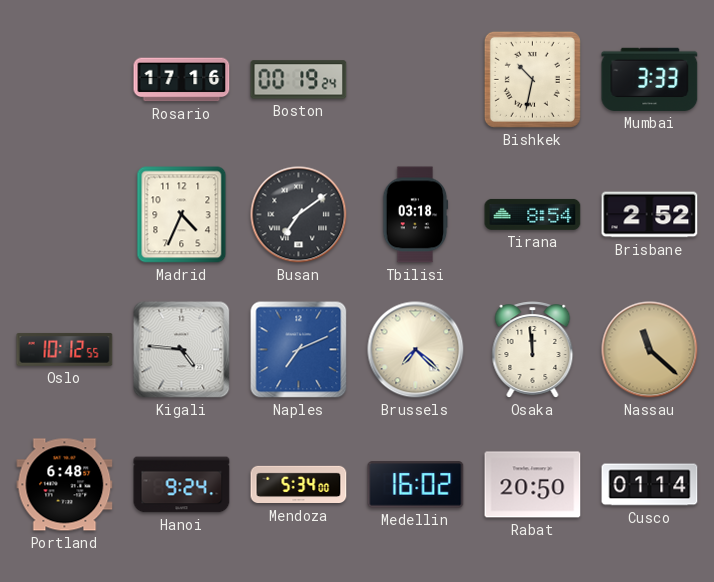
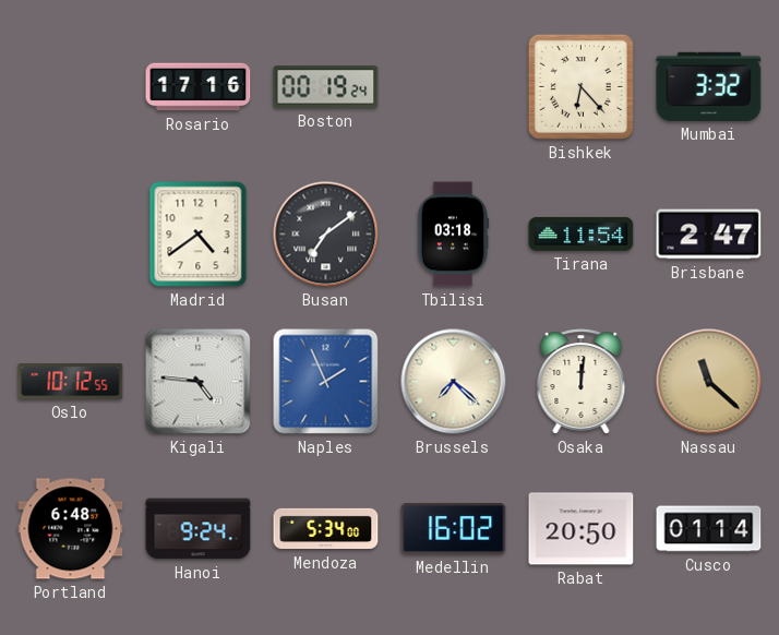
Bishkek: 10:32 -> 6:23
Mumbai: 3:33 -> 3:32
Madrid: 4:34 -> 4:39
Tirana: 8:54 -> 11:54
Brisbane: 2:52 -> 2:47
Naples: 7:11 -> 1:56
Osaka: 11:59 -> 12:01
